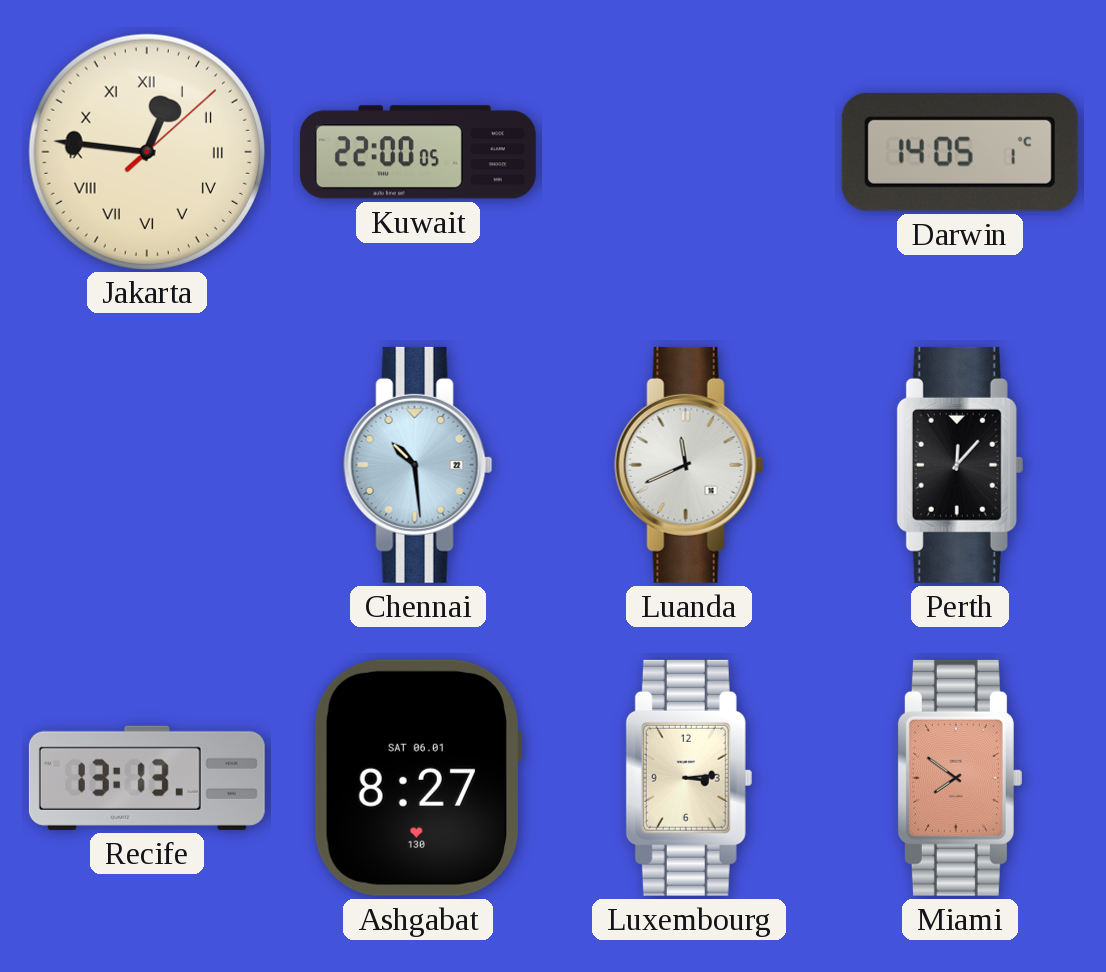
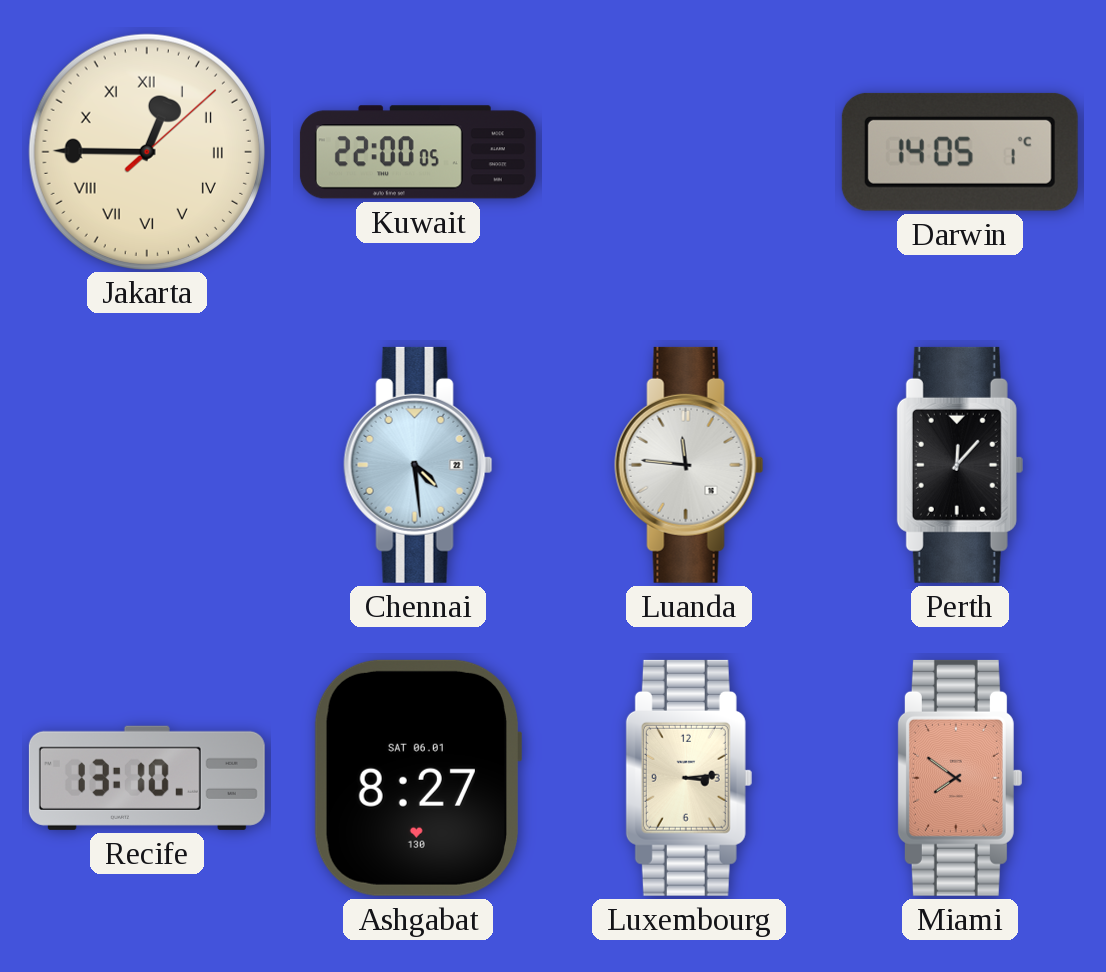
Jakarta: 12:46 -> 12:45
Chennai: 10:29 -> 4:29
Luanda: 11:41 -> 11:46
Recife: 13:13 -> 13:10
